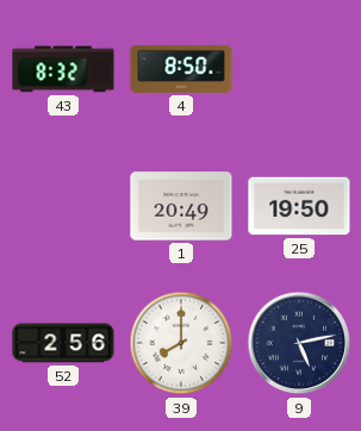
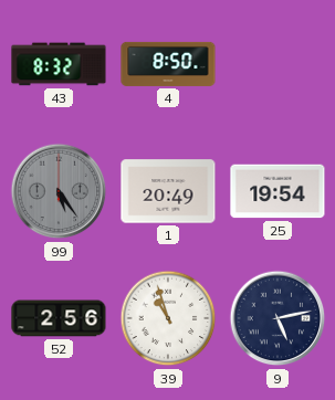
99: none -> 5:24
25: 19:50 -> 19:54
39: 8:00 -> 10:57
